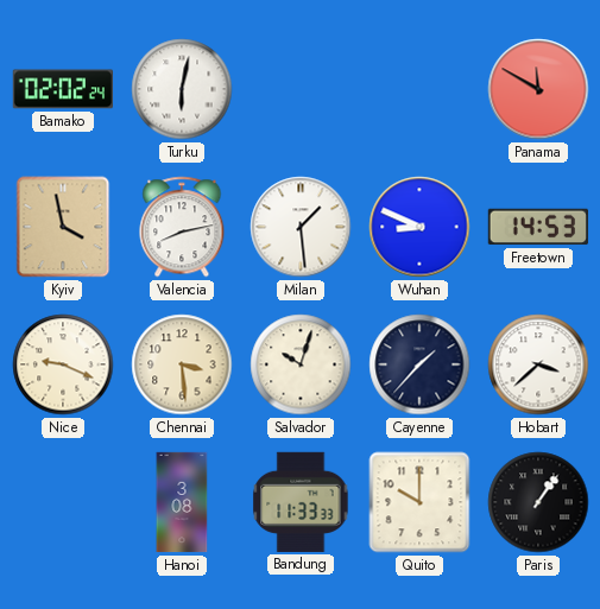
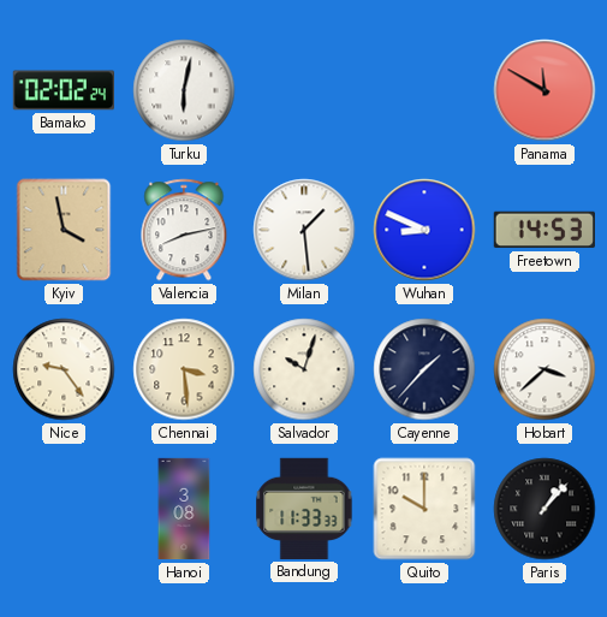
Nice: 9:19 -> 9:24
Paris: 1:06 -> 1:07
